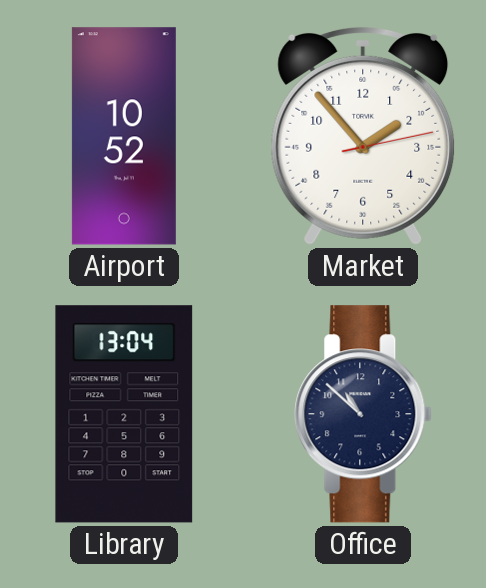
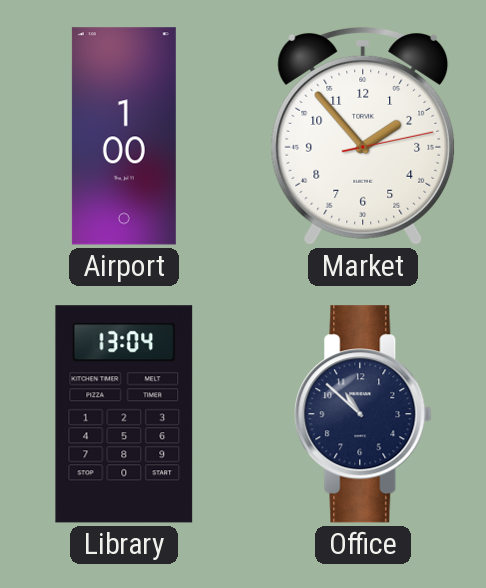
Airport: 10:52 -> 1:00
